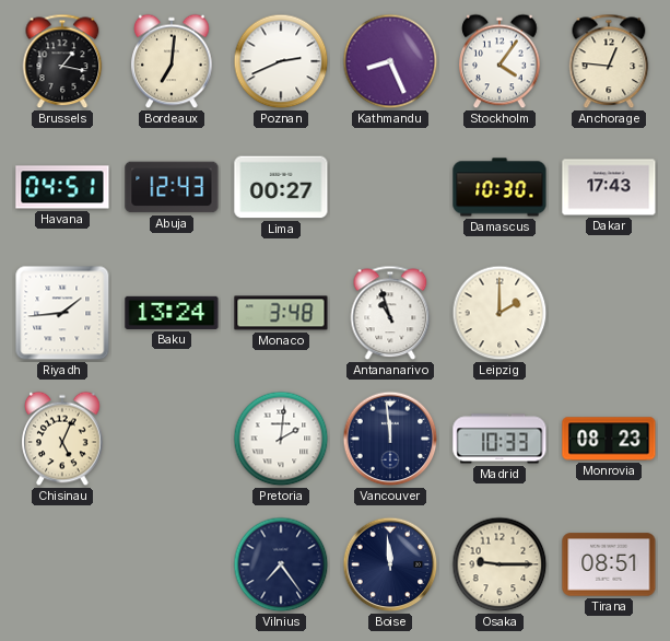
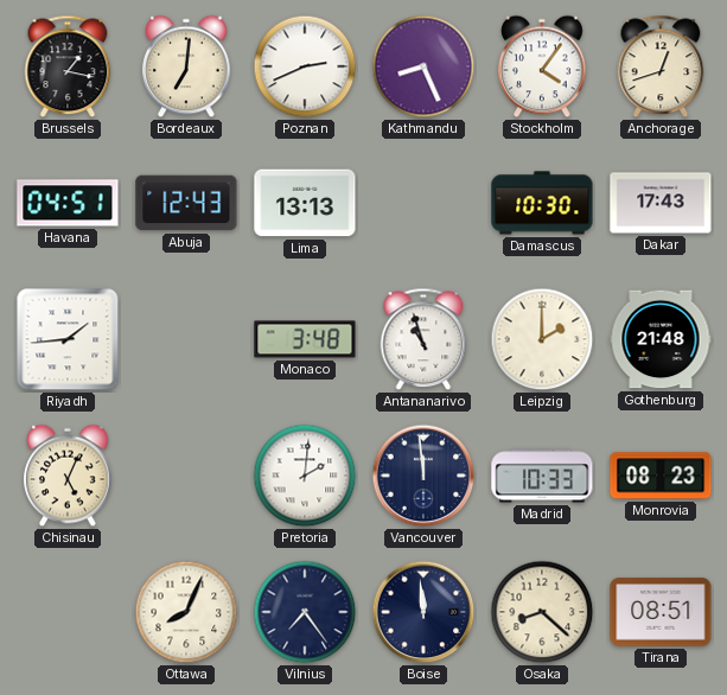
Anchorage: 12:46 -> 12:42
Lima: 00:27 -> 13:13
Baku: 13:24 -> none
Gothenburg: none -> 21:48
Ottawa: none -> 8:04
Osaka: 9:15 -> 8:22
